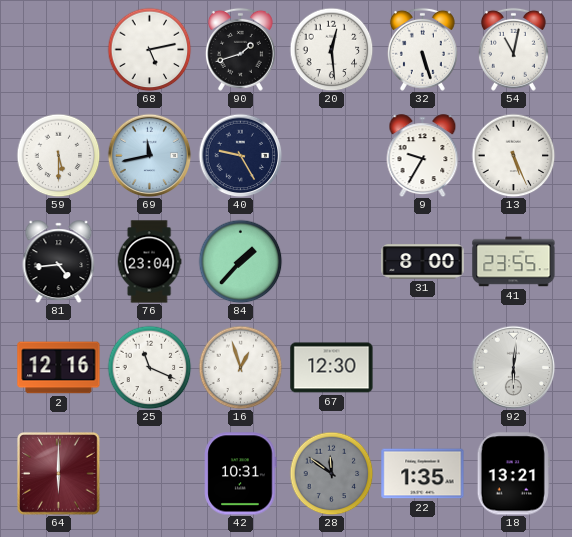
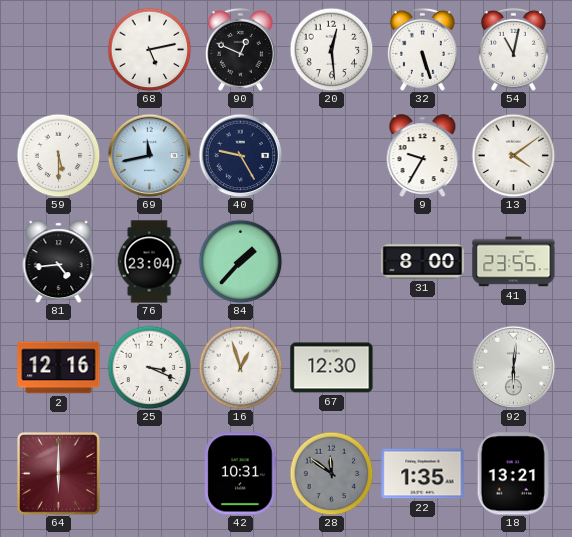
90: 1:42 -> 12:49
13: 5:26 -> 4:09
25: 11:19 -> 3:19
